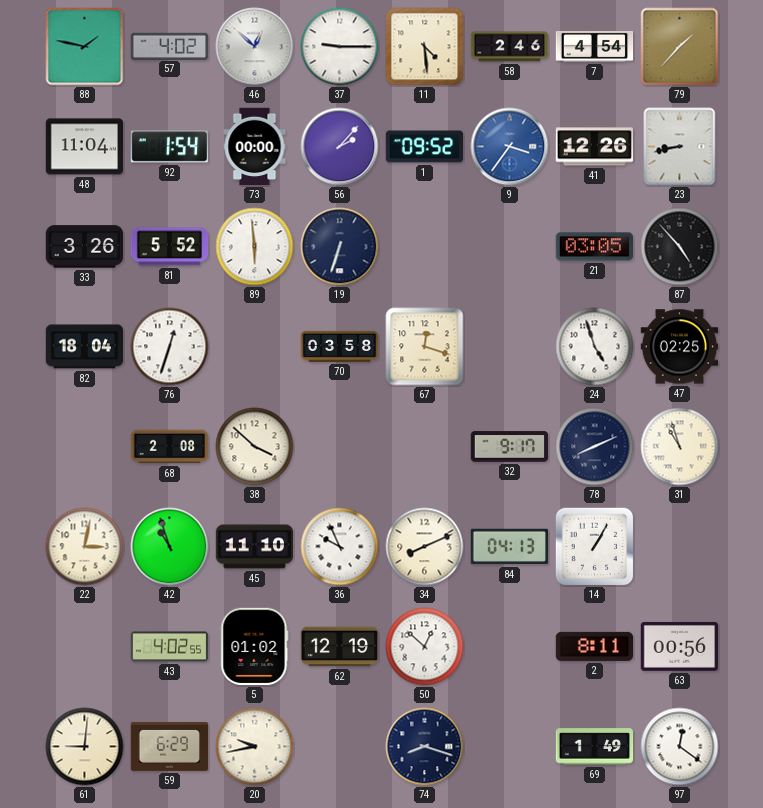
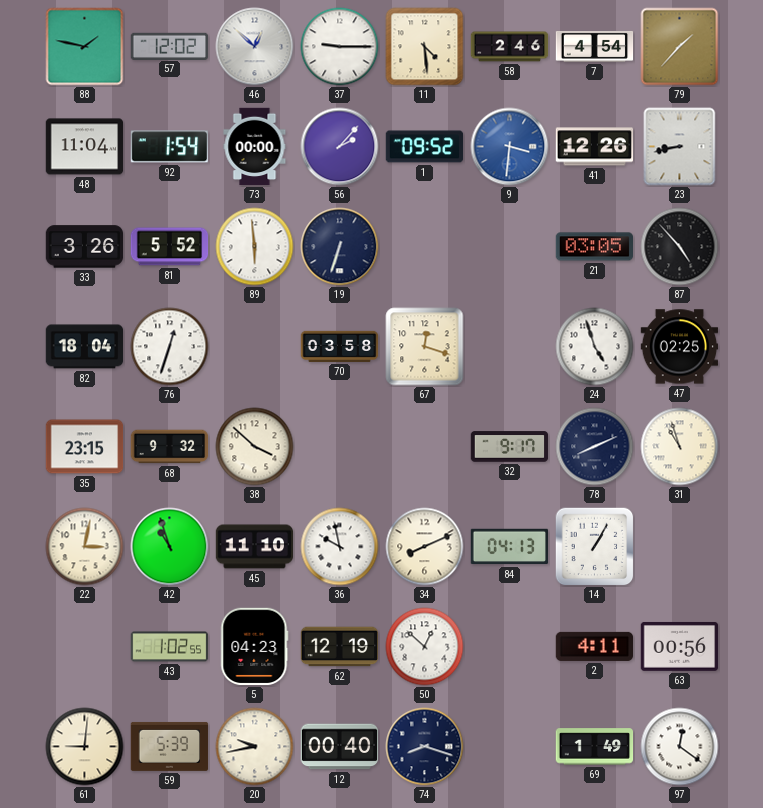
57: 4:02 -> 12:02
9: 3:36 -> 3:31
35: none -> 23:15
68: 2:08 -> 9:32
36: 9:56 -> 9:58
43: 4:02 -> 1:02
5: 01:02 -> 04:23
2: 8:11 -> 4:11
59: 6:29 -> 5:39
12: none -> 00:40
